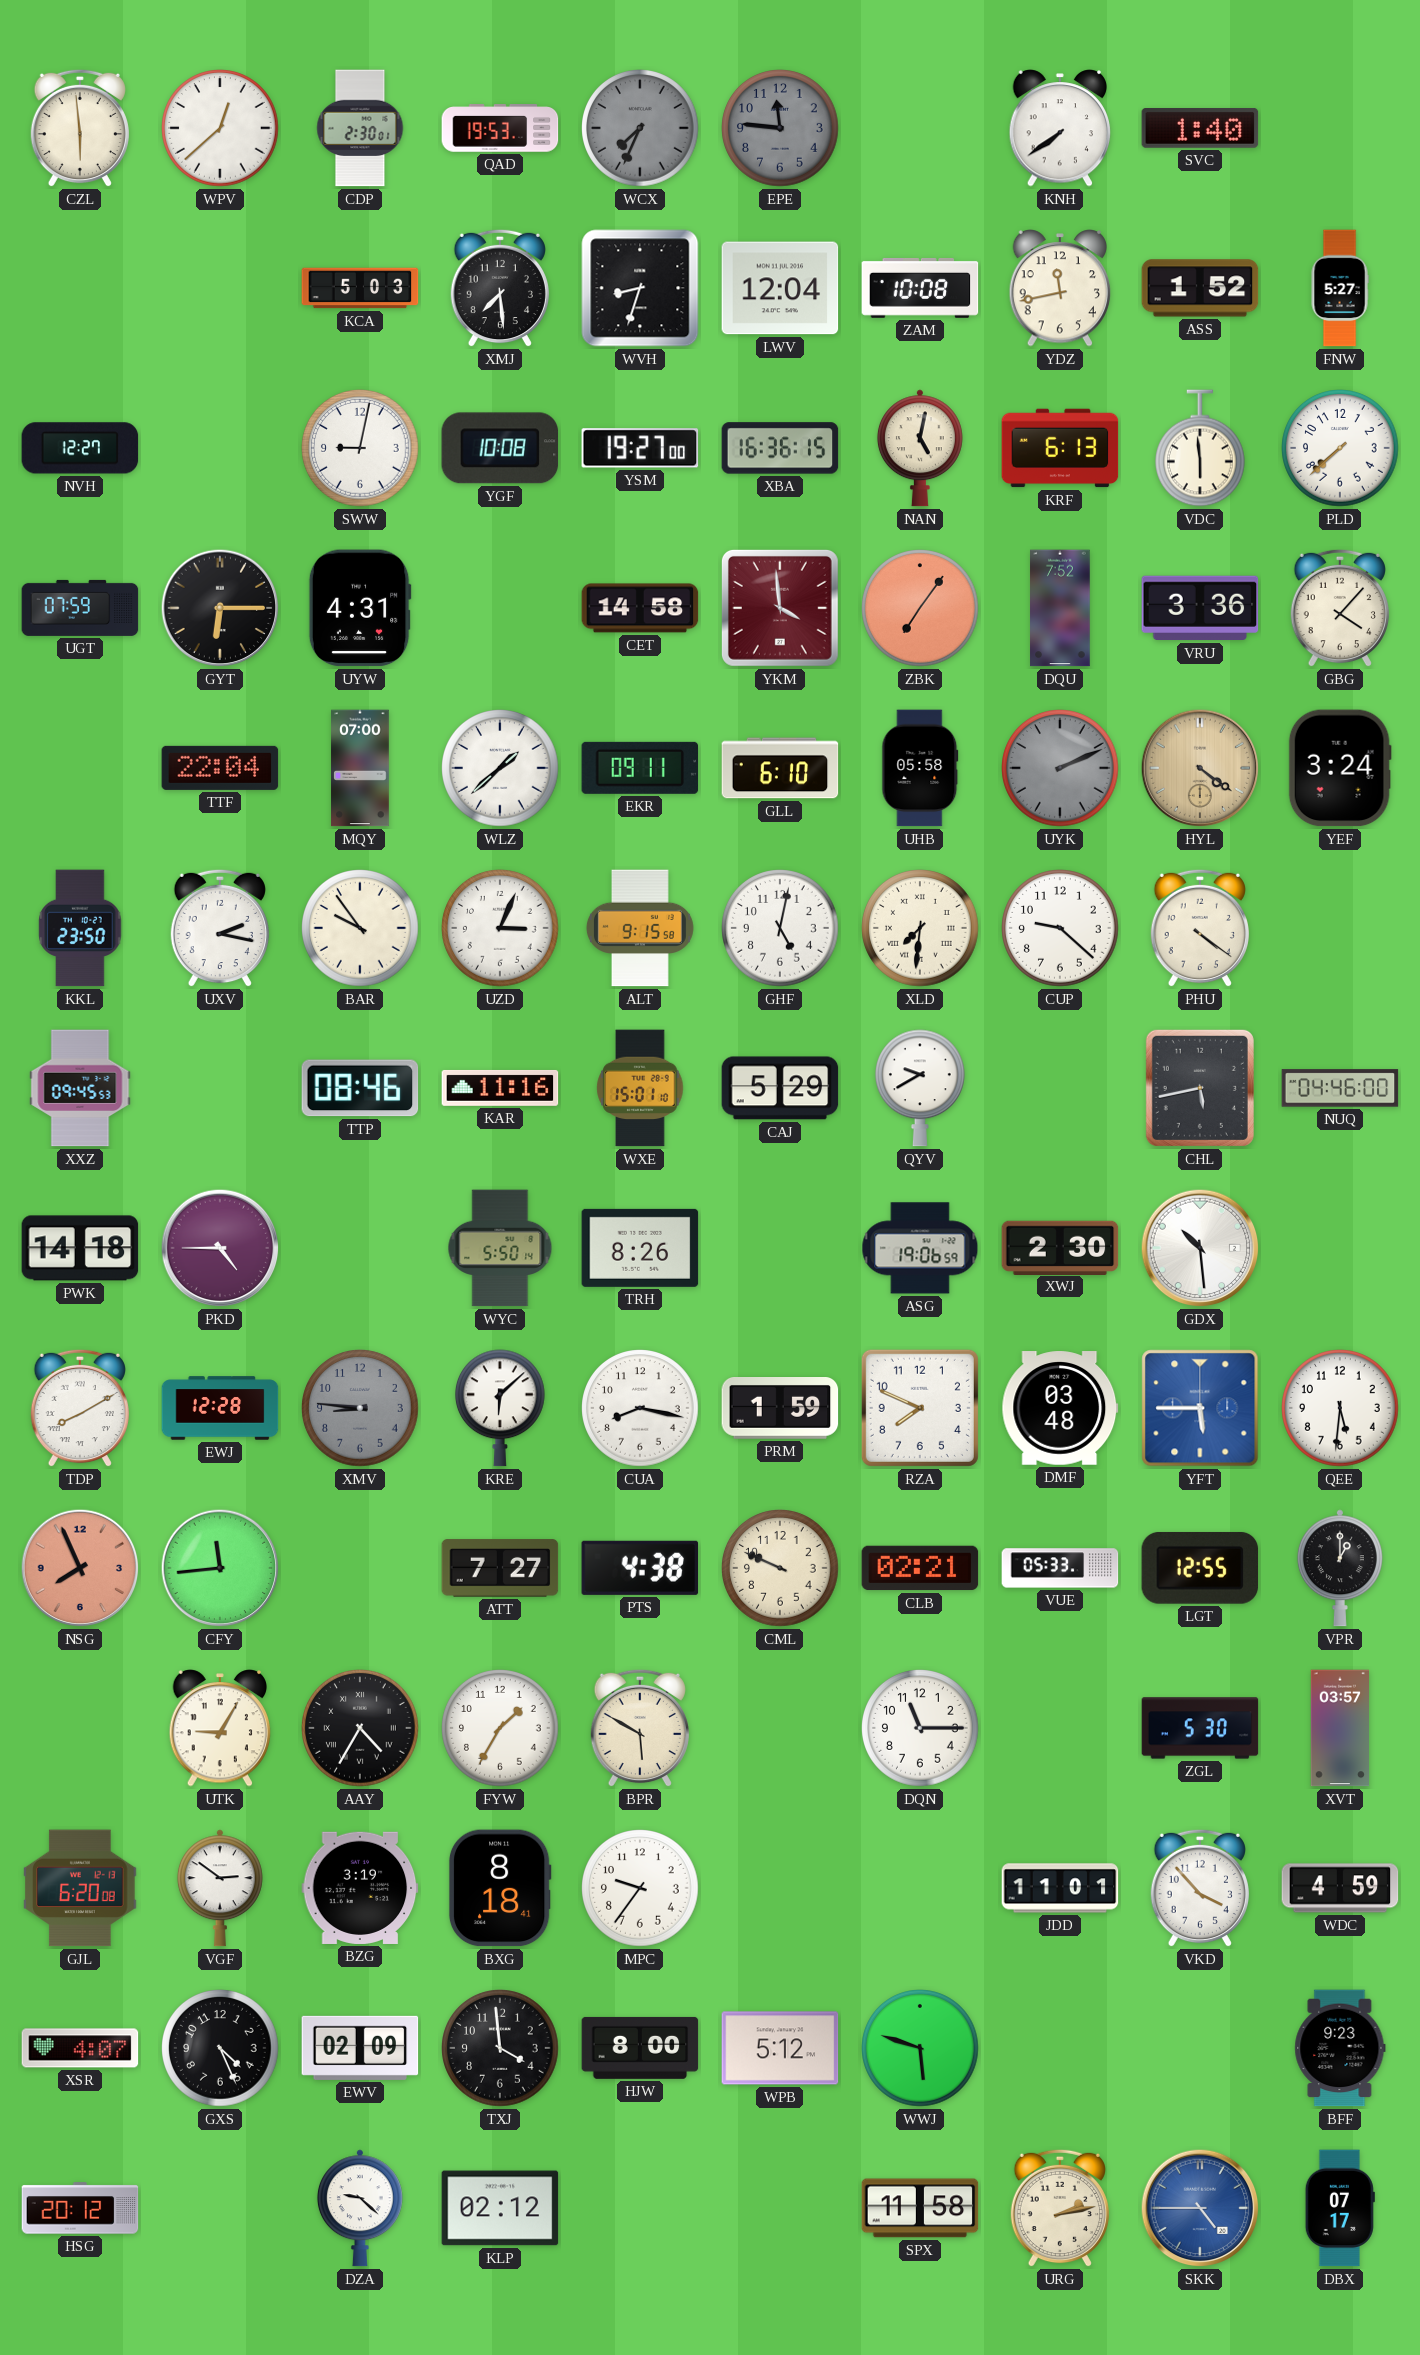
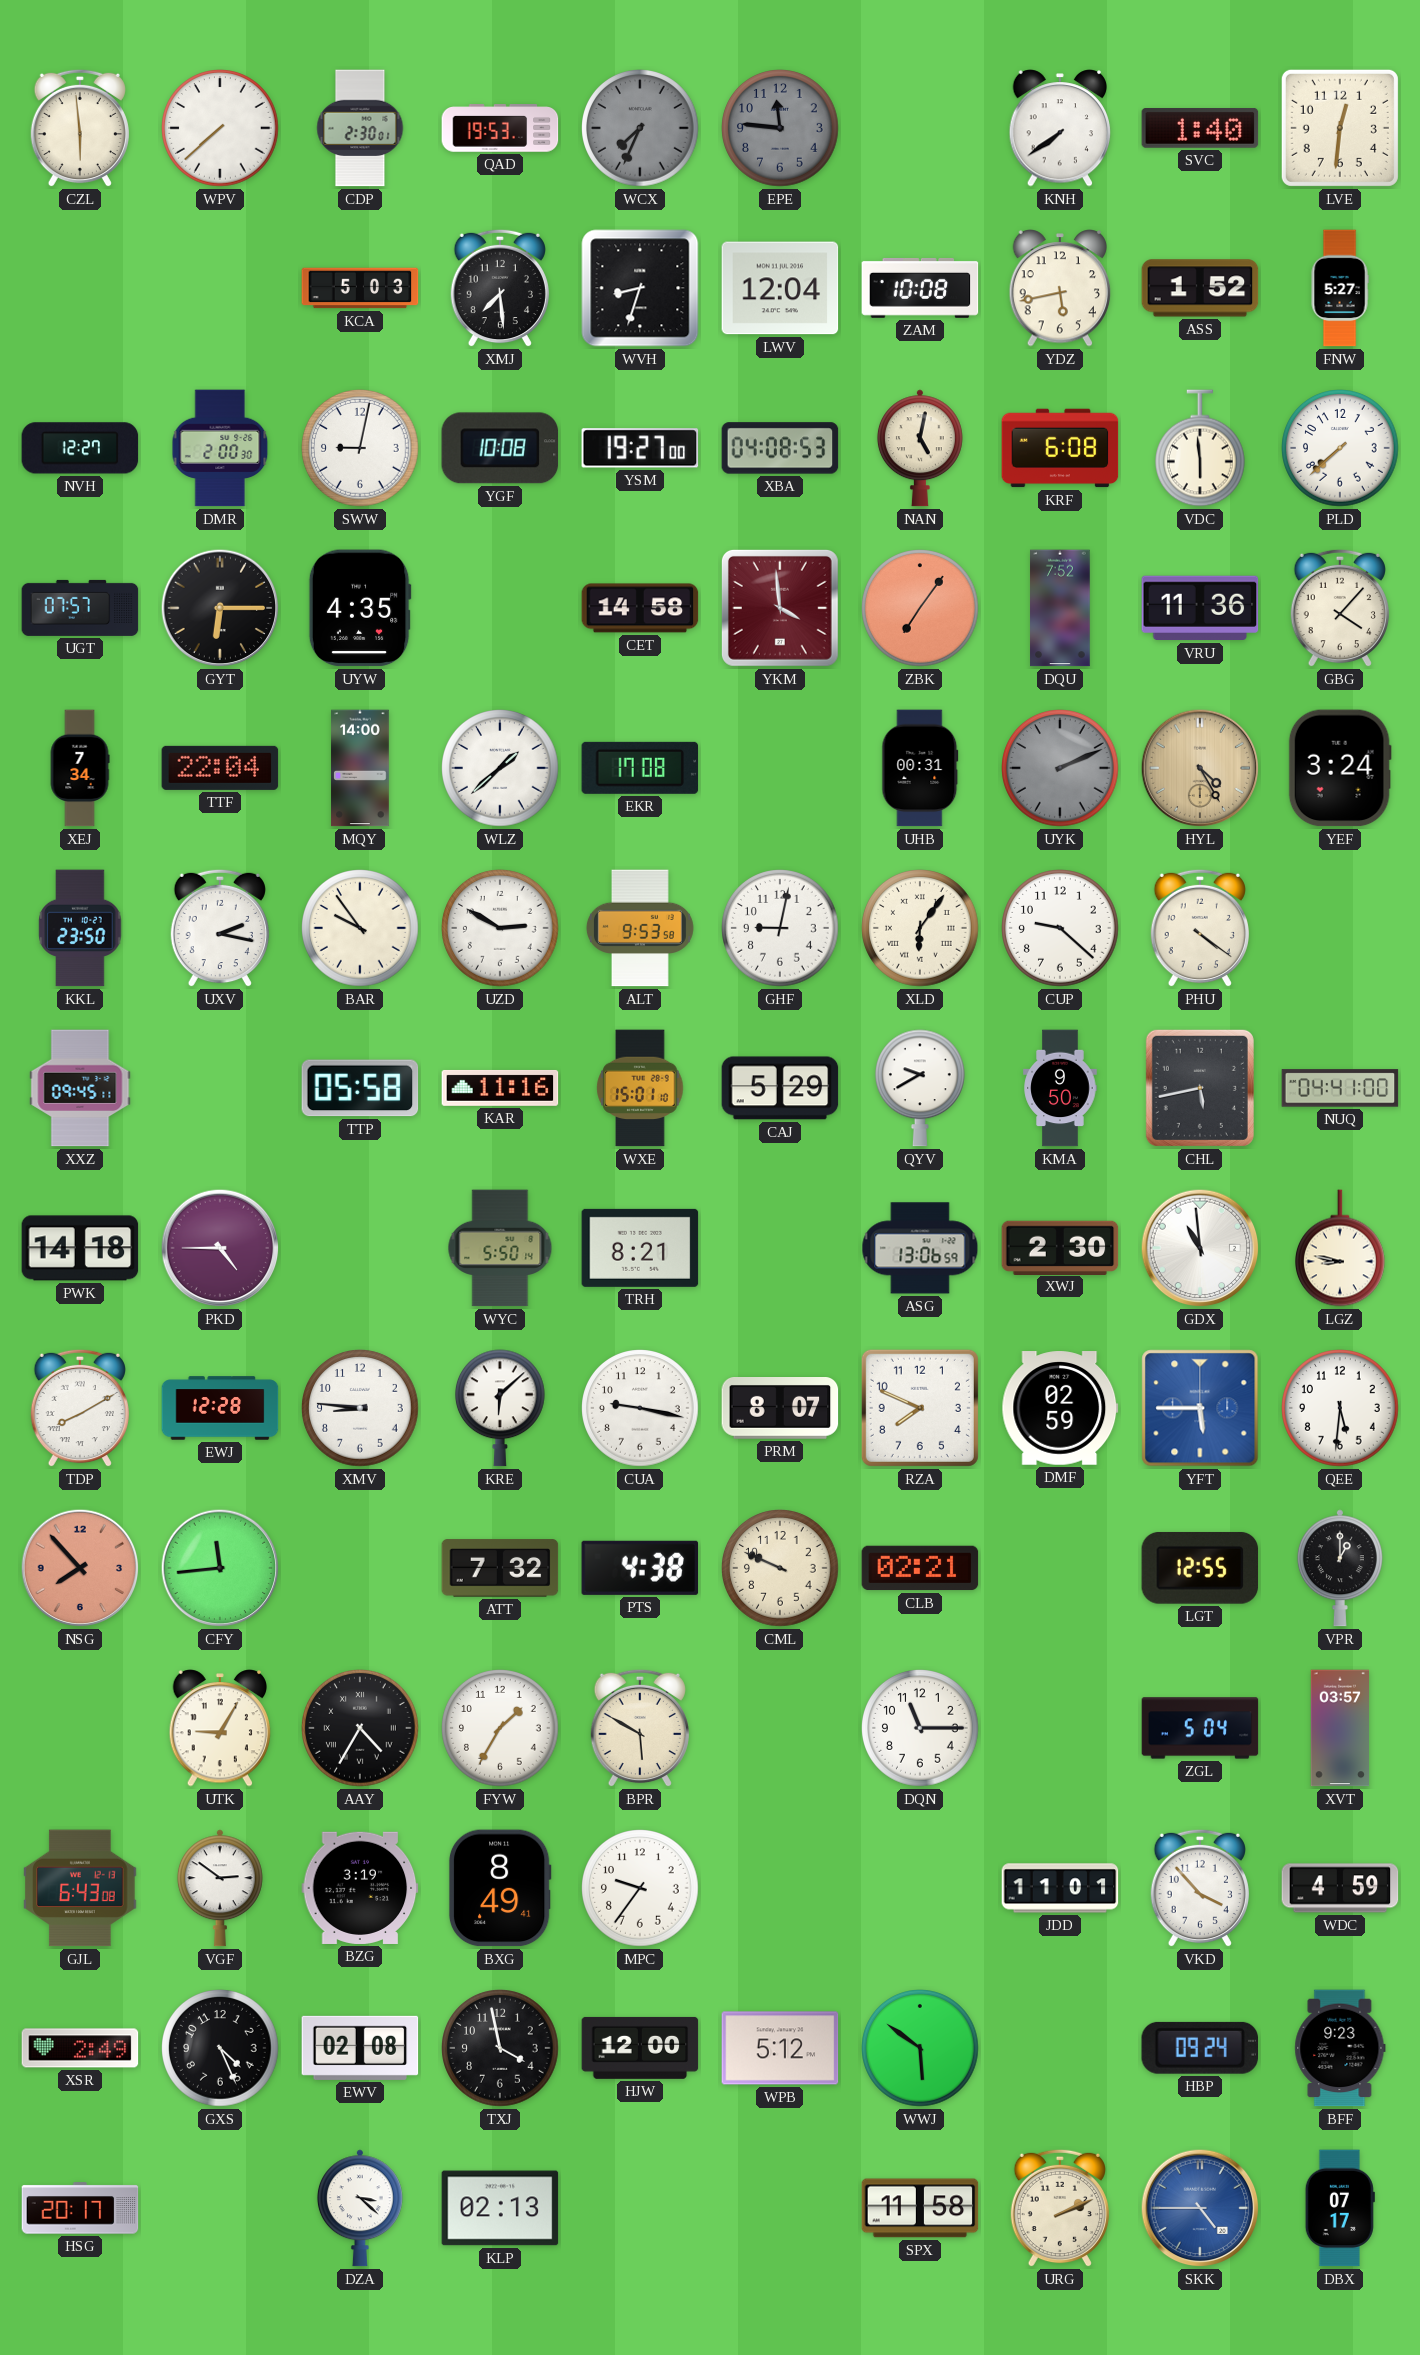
WPV: 12:38 -> 7:38
LVE: none -> 12:31
YDZ: 11:43 -> 5:43
DMR: none -> 2:00
XBA: 16:36 -> 04:08
KRF: 6:13 -> 6:08
UGT: 07:59 -> 07:57
UYW: 4:31 -> 4:35
VRU: 3:36 -> 11:36
XEJ: none -> 7:34
MQY: 07:00 -> 14:00
EKR: 09:11 -> 17:08
GLL: 6:10 -> none
UHB: 05:58 -> 00:31
HYL: 4:21 -> 4:25
UZD: 3:04 -> 2:50
ALT: 9:15 -> 9:53
GHF: 5:02 -> 9:02
XLD: 7:31 -> 6:06
XXZ: 09:45:53 -> 09:45:11
TTP: 08:46 -> 05:58
KMA: none -> 9:50
NUQ: 04:46 -> 04:41
TRH: 8:26 -> 8:21
ASG: 19:06 -> 13:06
GDX: 10:29 -> 10:59
LGZ: none -> 8:47
XMV dial: grey -> white
CUA: 8:17 -> 9:17
PRM: 1:59 -> 8:07
DMF: 03:48 -> 02:59
NSG: 7:56 -> 7:53
ATT: 7:27 -> 7:32
VUE: 05:33 -> none
ZGL: 5:30 -> 5:04
GJL: 6:20 -> 6:43
BXG: 8:18 -> 8:49
XSR: 4:07 -> 2:49
EWV: 02:09 -> 02:08
TXJ: 3:59 -> 3:58
HJW: 8:00 -> 12:00
WWJ: 5:48 -> 5:51
HBP: none -> 09:24
HSG: 20:12 -> 20:17
DZA: 9:22 -> 3:22
KLP: 02:12 -> 02:13
URG: 2:13 -> 2:11
